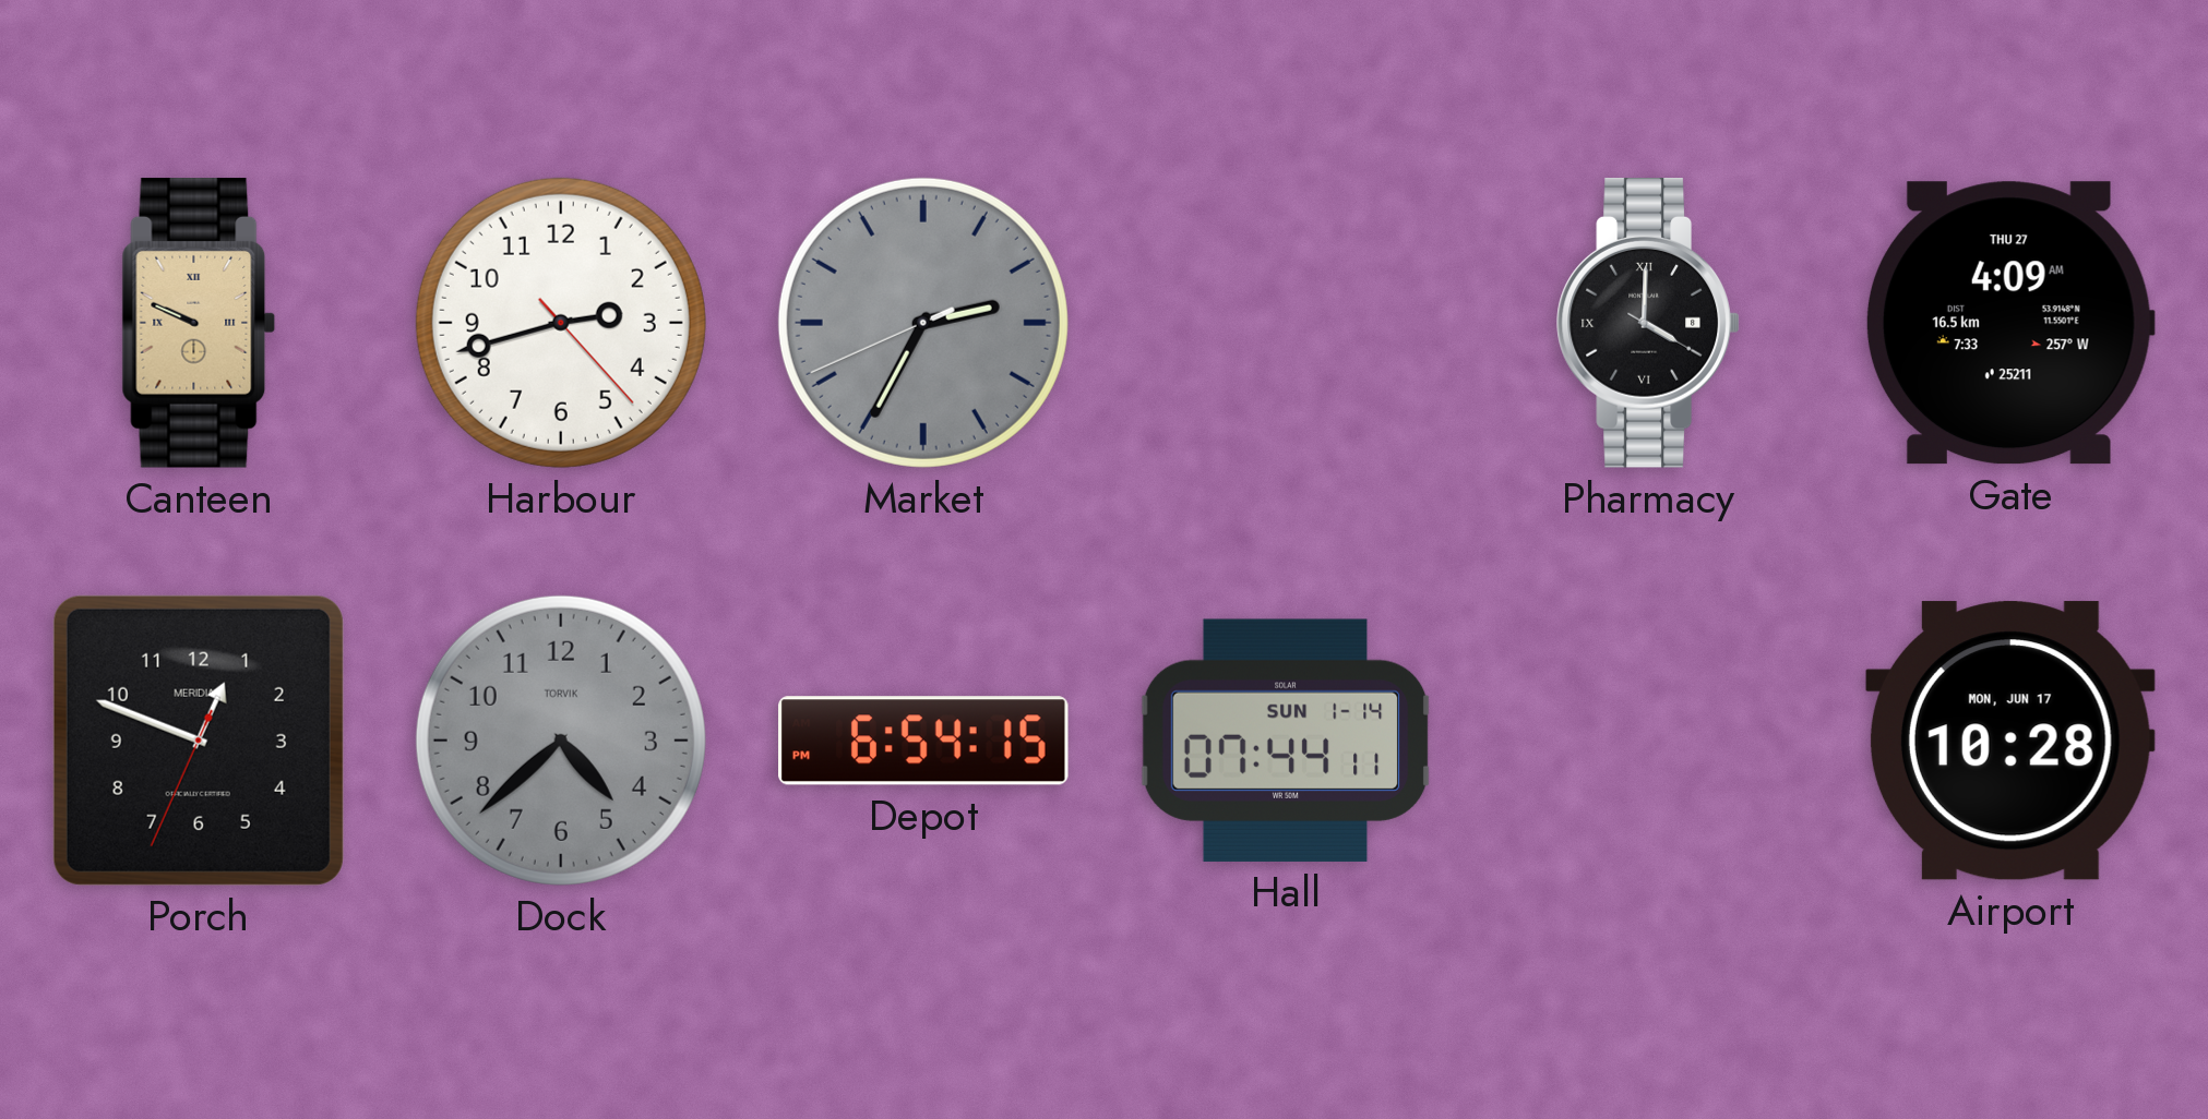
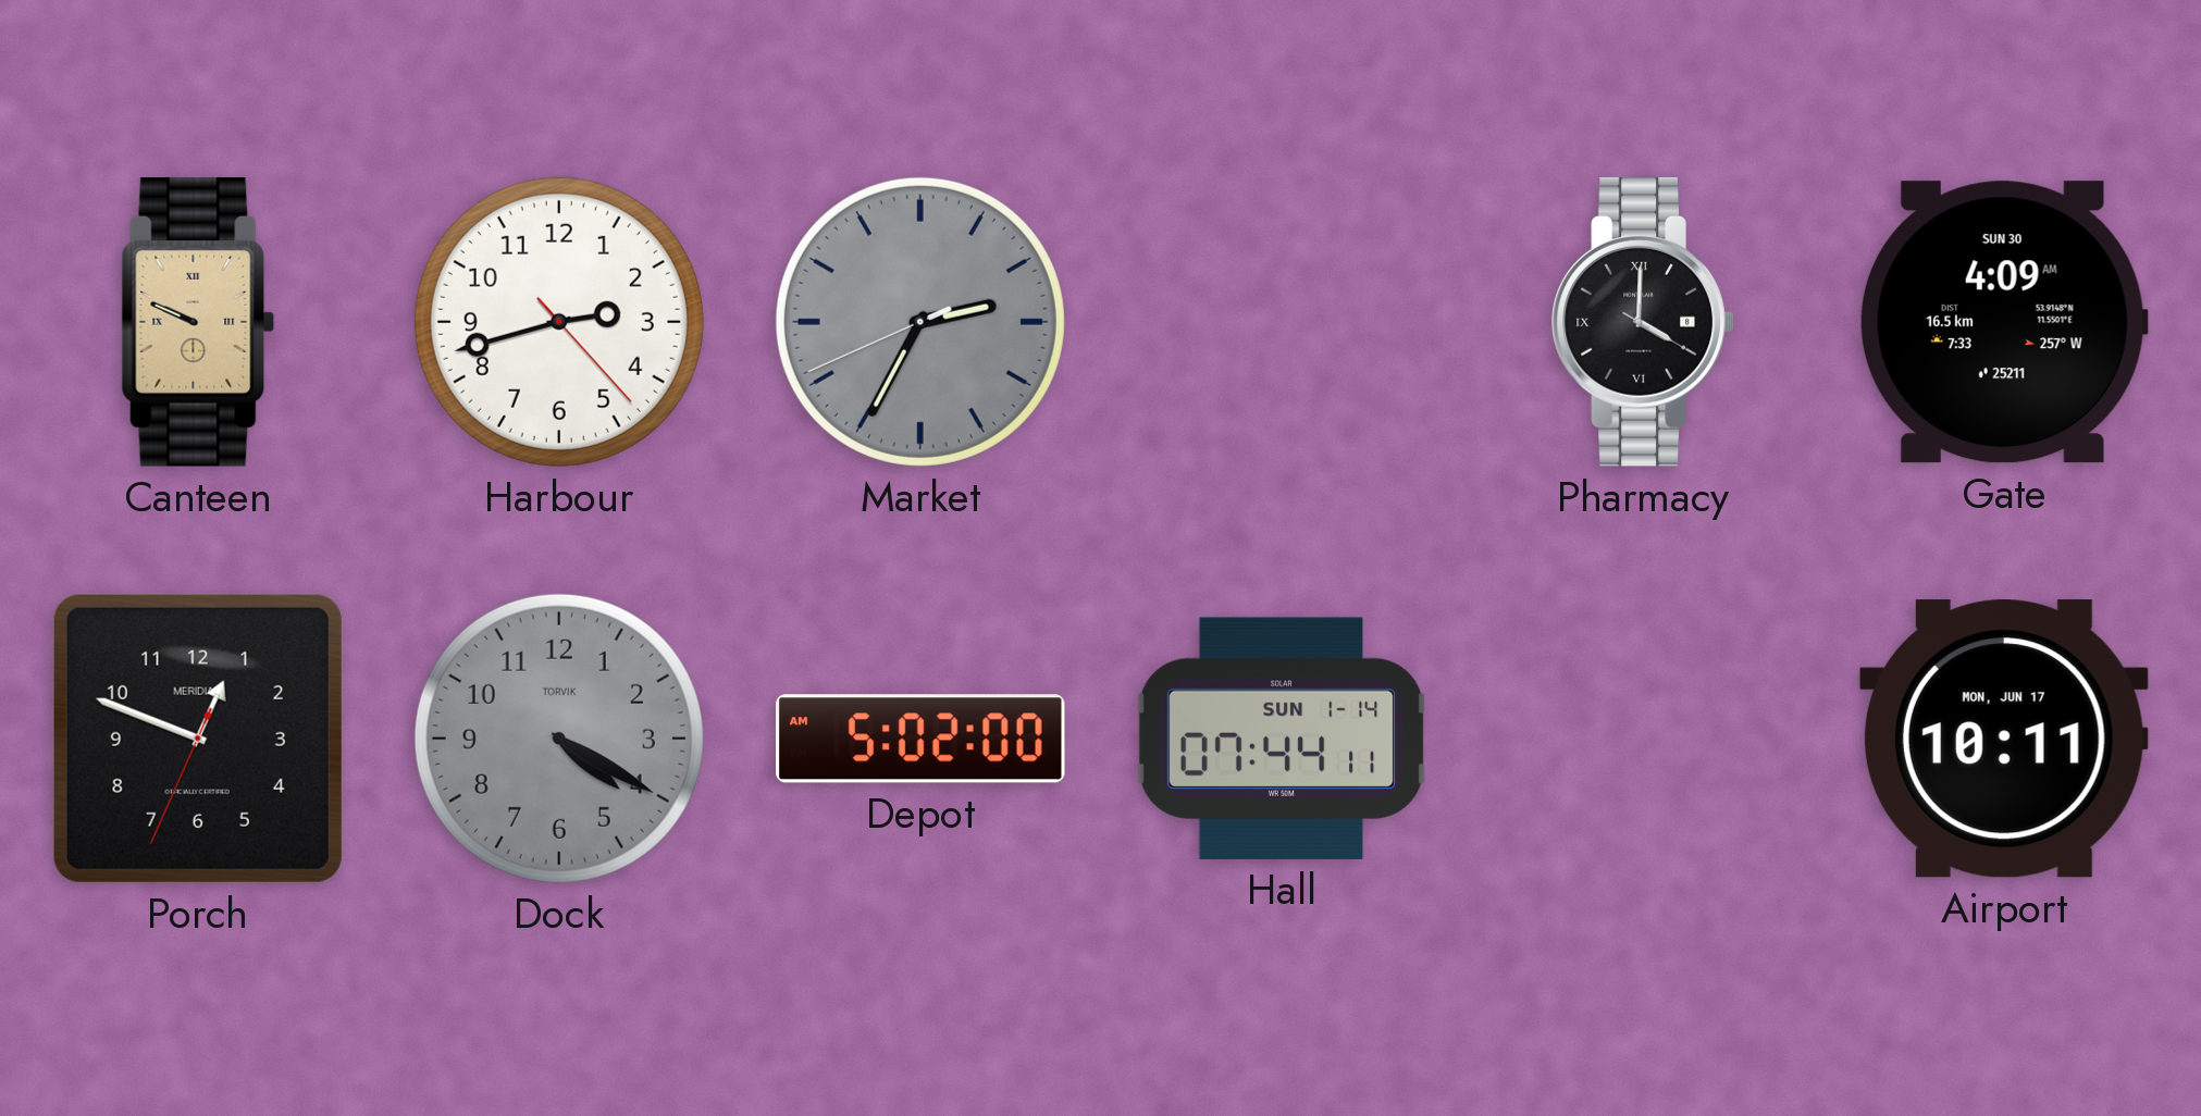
Gate date: THU 27 -> SUN 30
Dock: 4:38 -> 4:20
Depot: 6:54 -> 5:02
Airport: 10:28 -> 10:11
